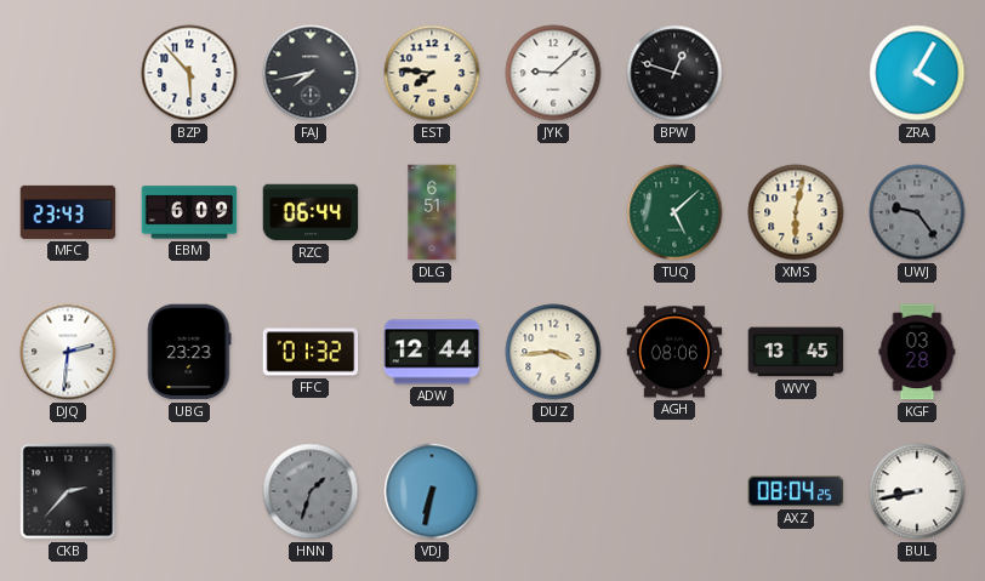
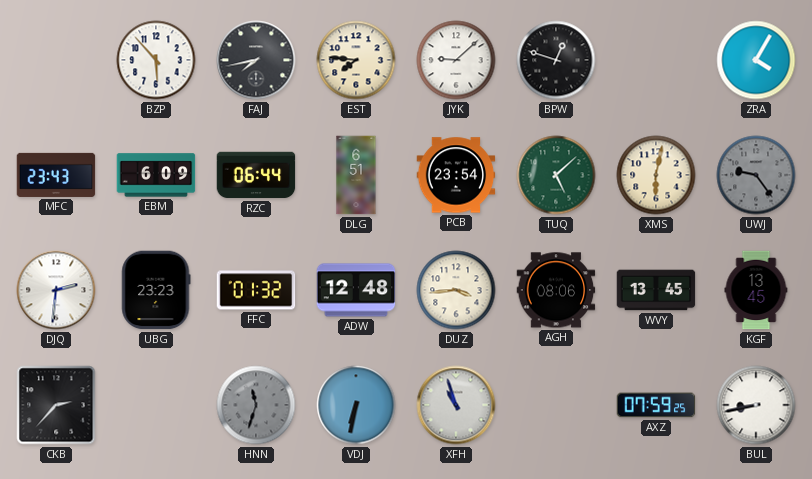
PCB: none -> 23:54
ADW: 12:44 -> 12:48
KGF: 03:28 -> 13:45
HNN: 1:33 -> 11:33
XFH: none -> 10:57
AXZ: 08:04 -> 07:59
